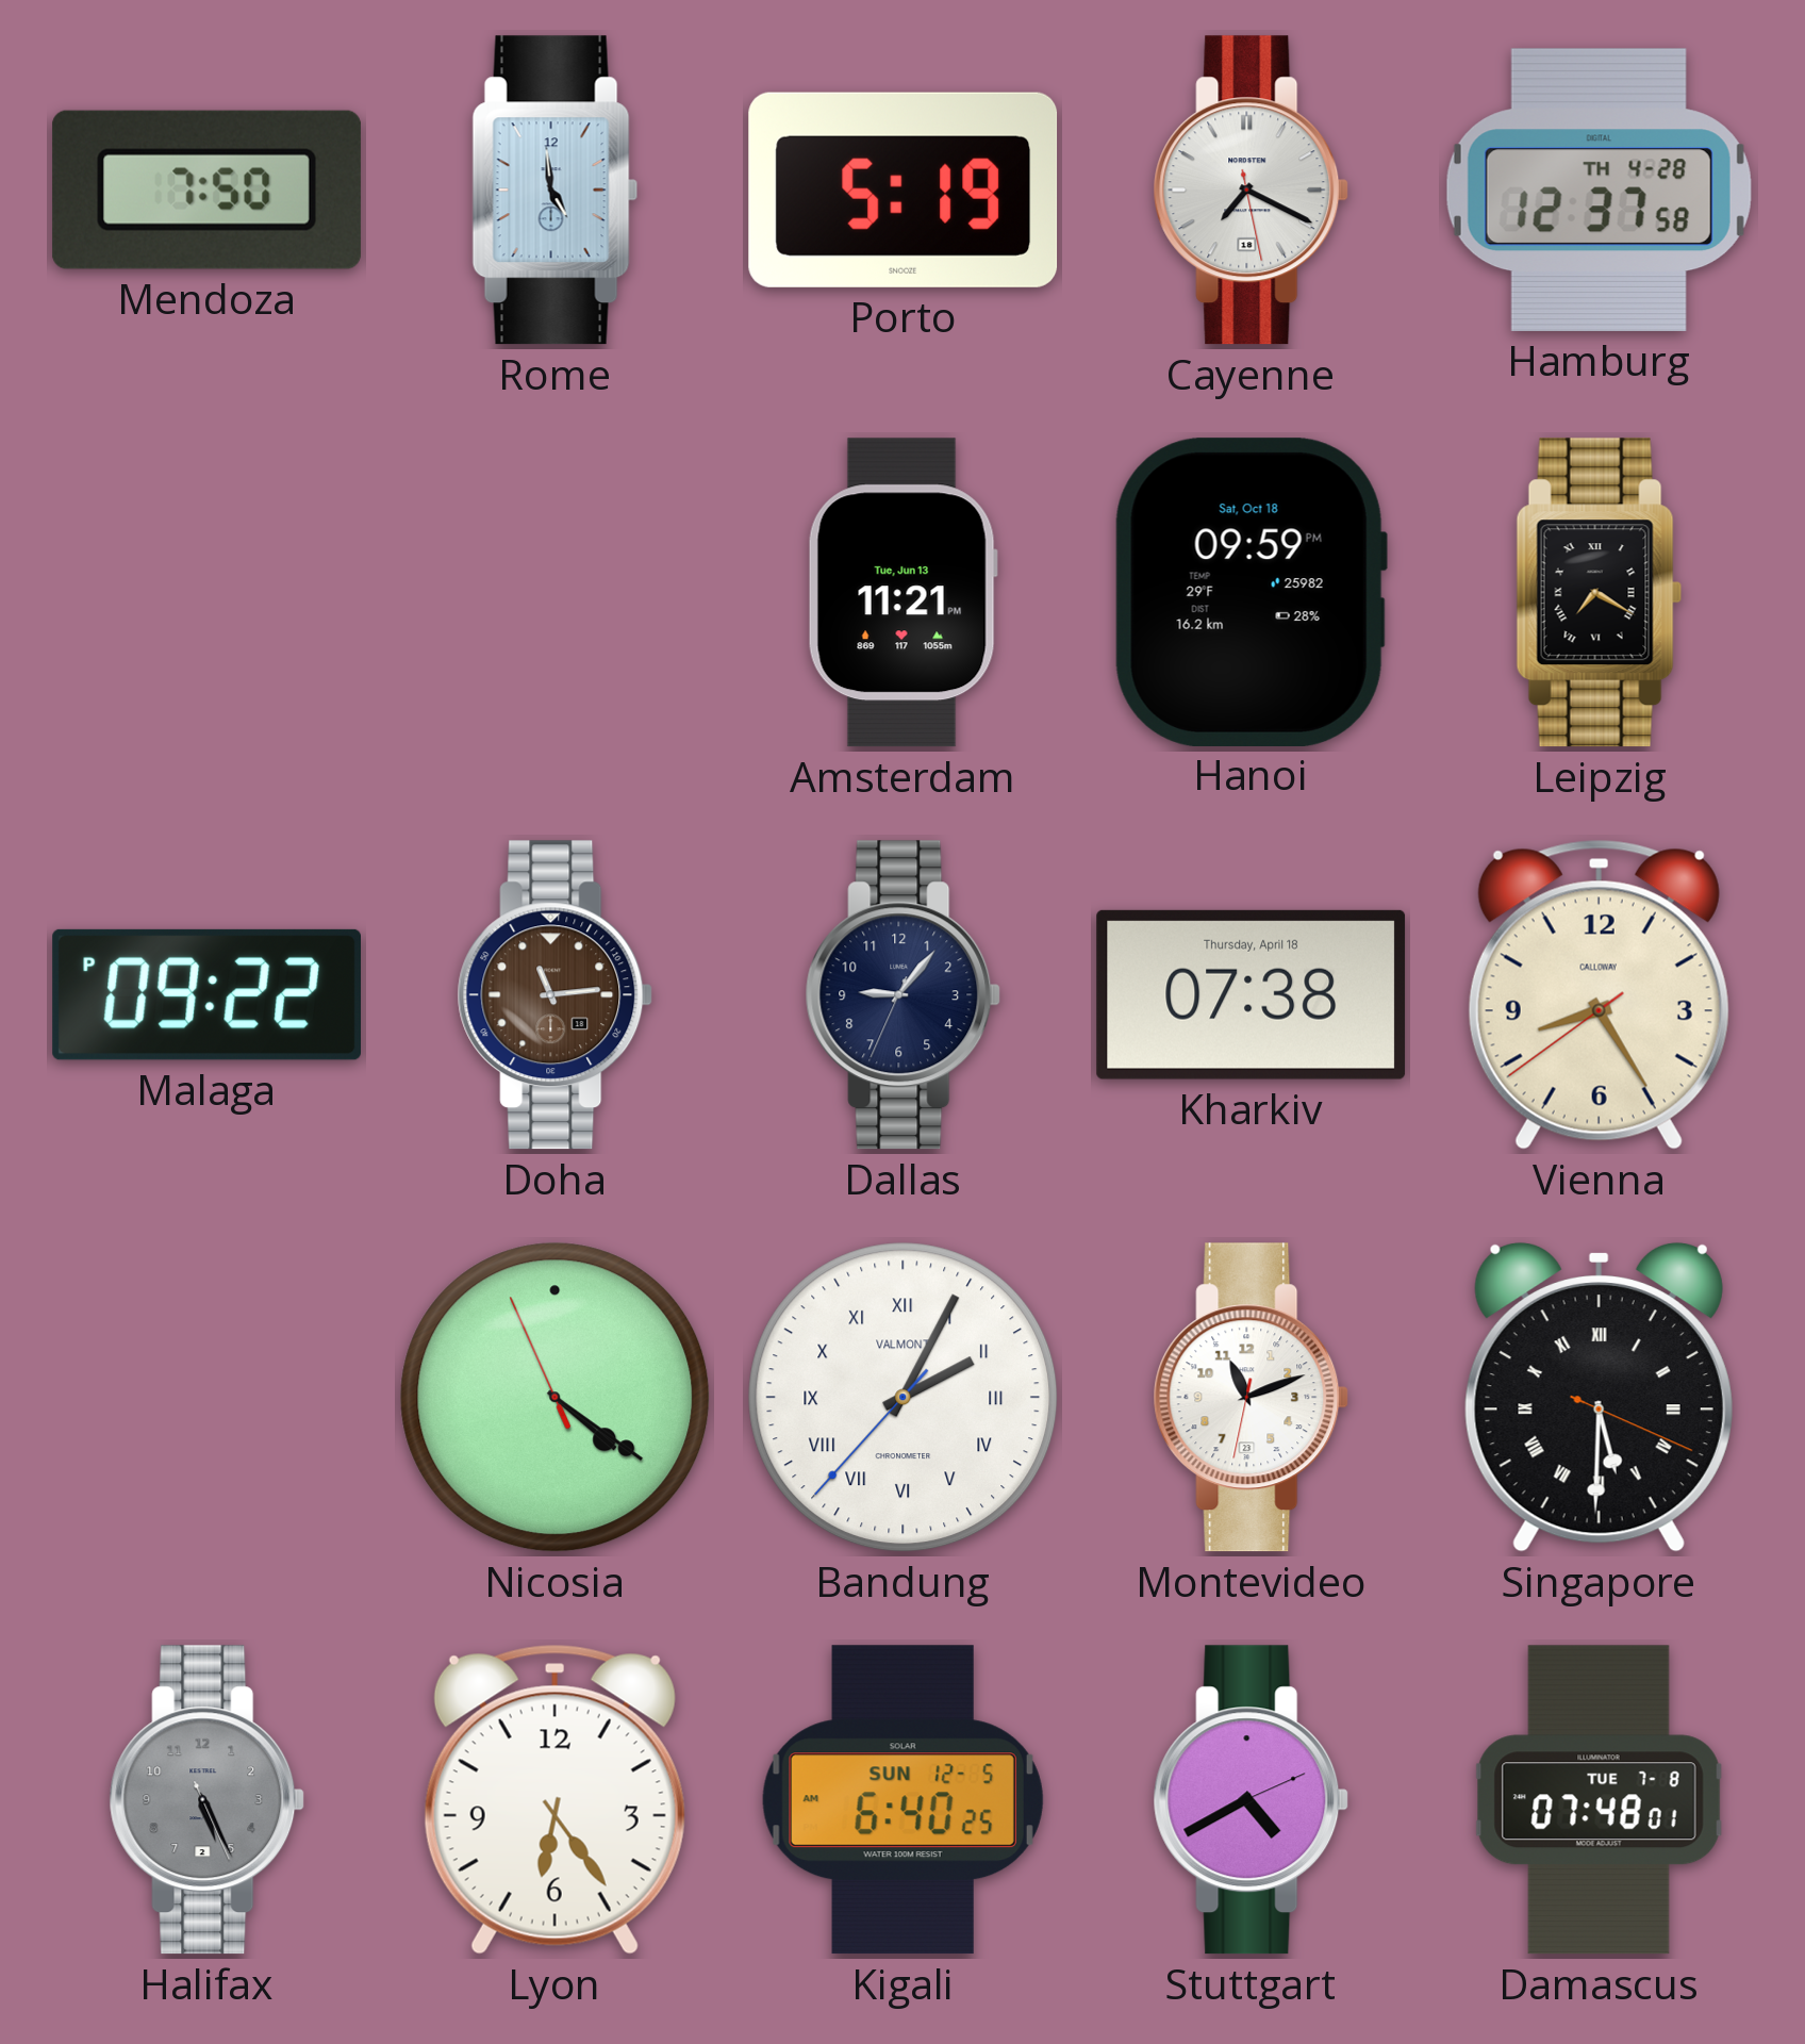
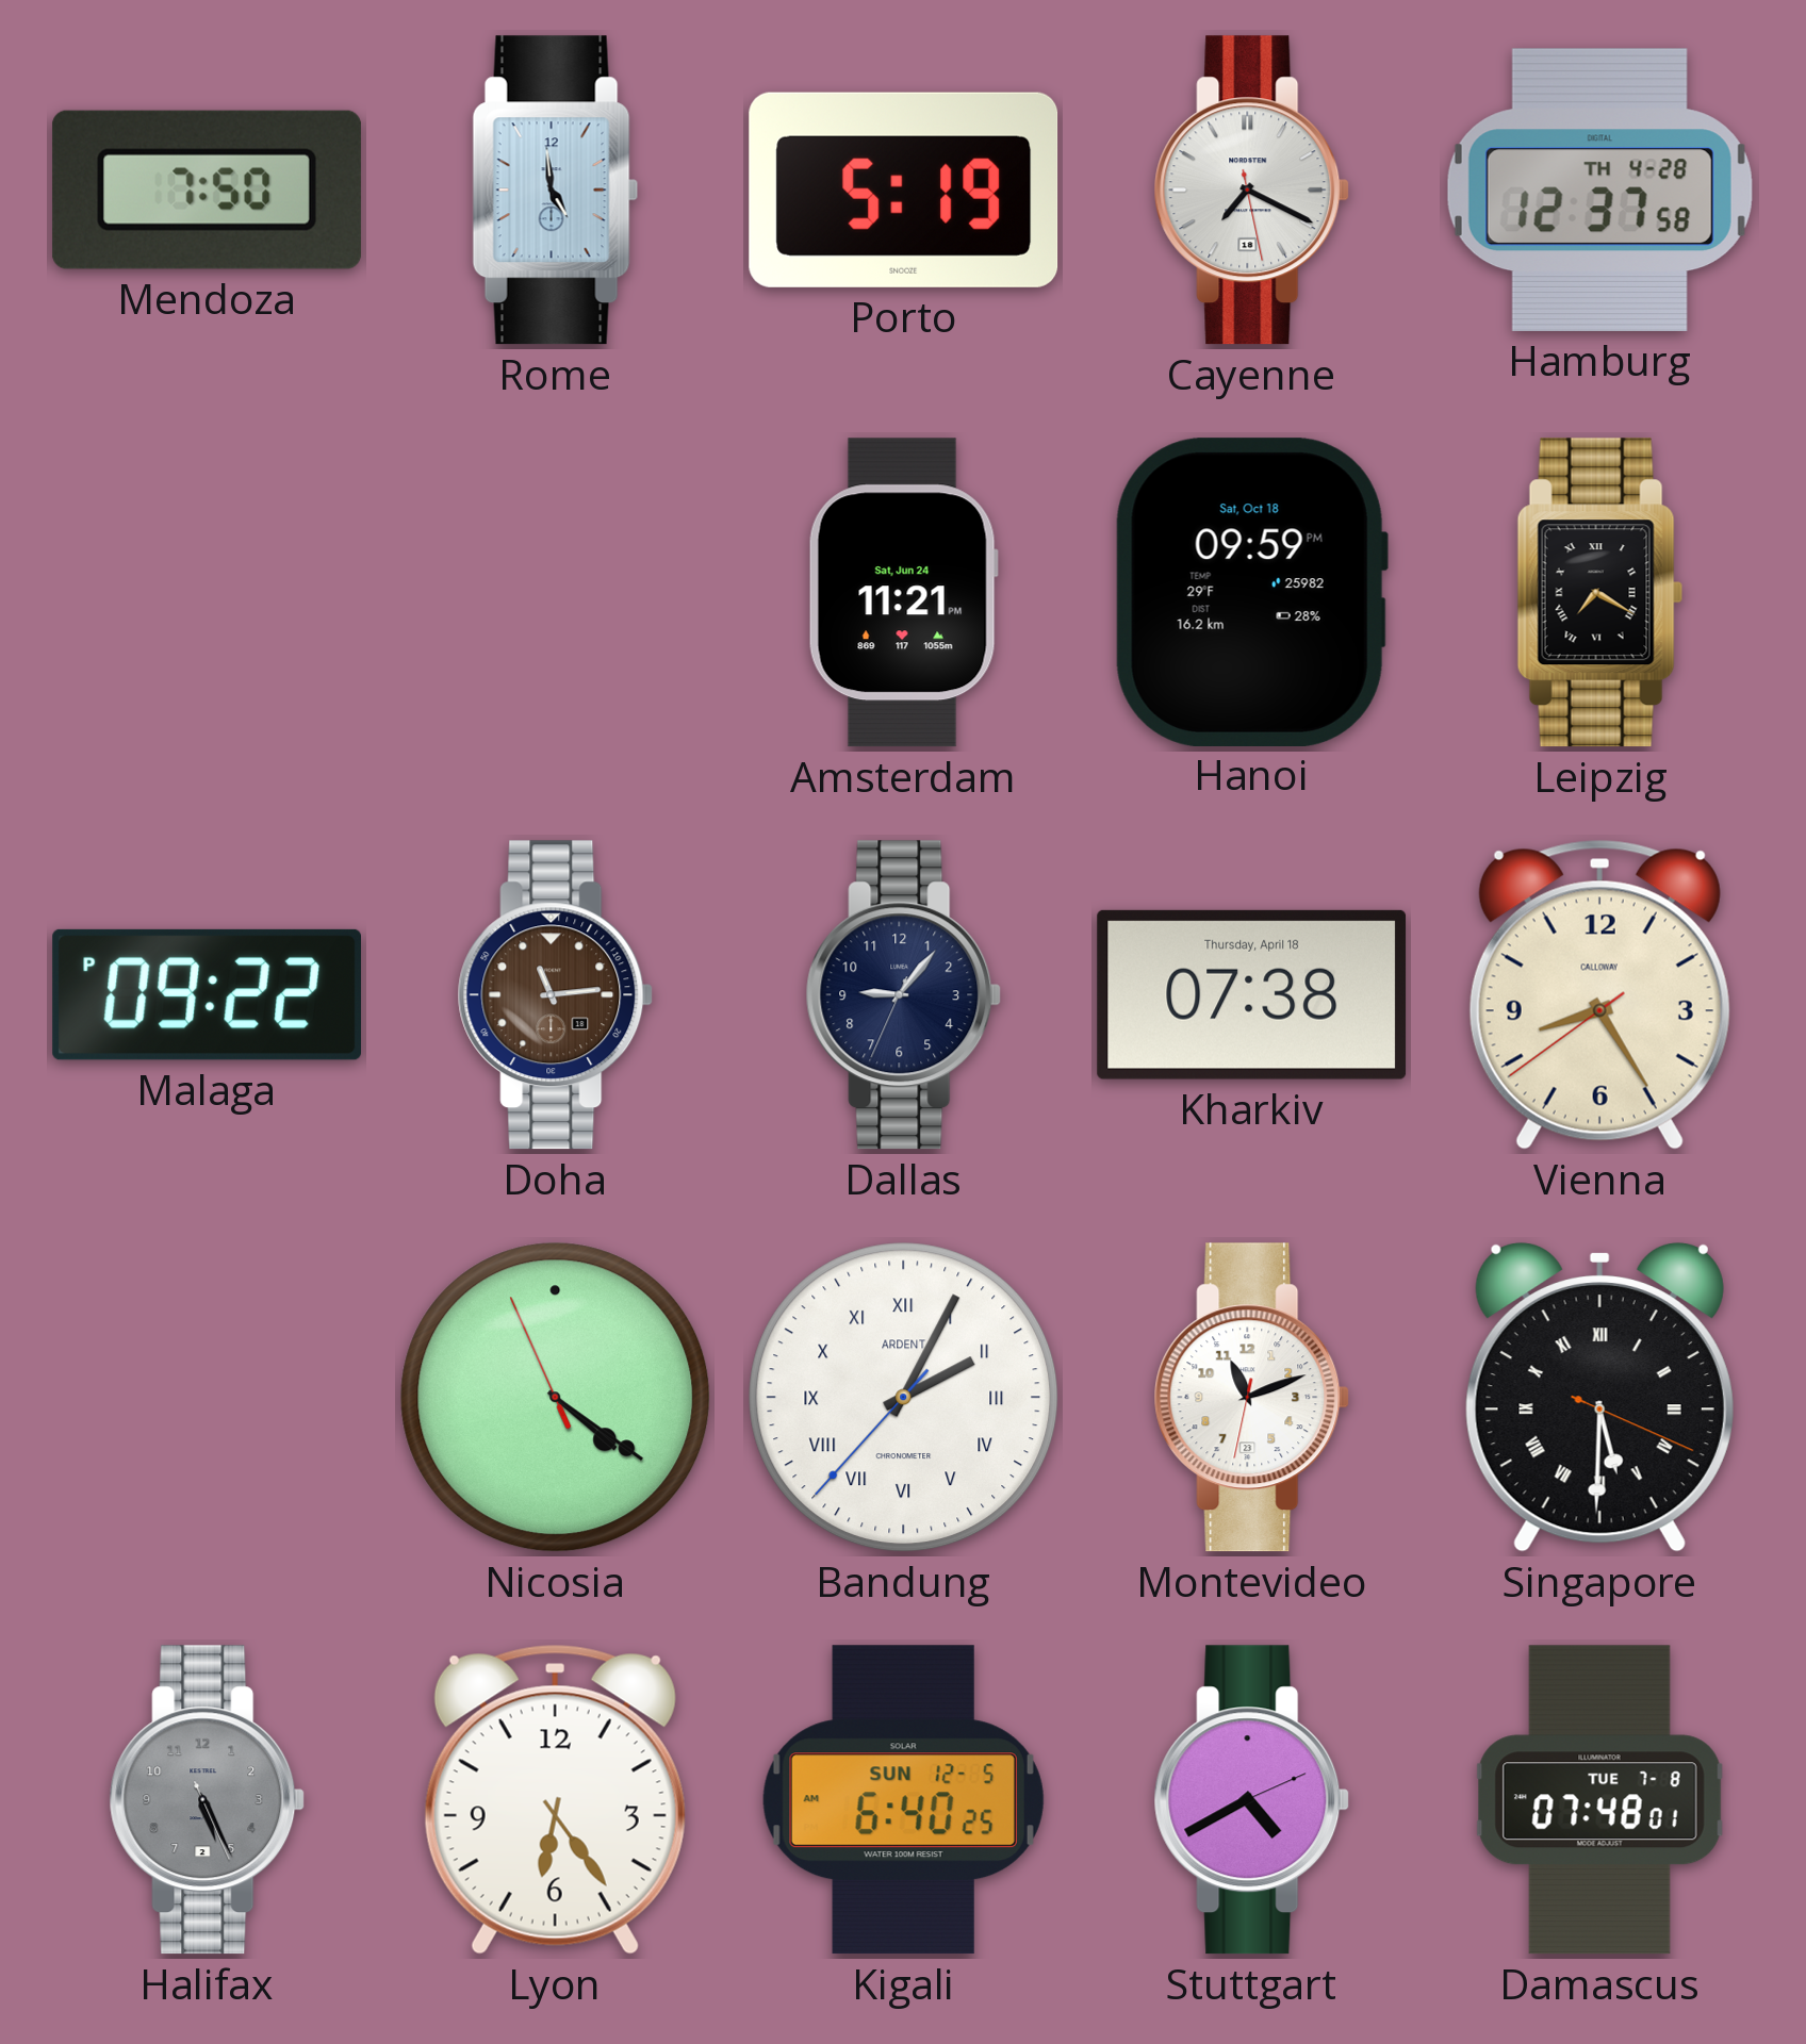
Amsterdam date: Tue, Jun 13 -> Sat, Jun 24
Bandung brand: VALMONT -> ARDENT
